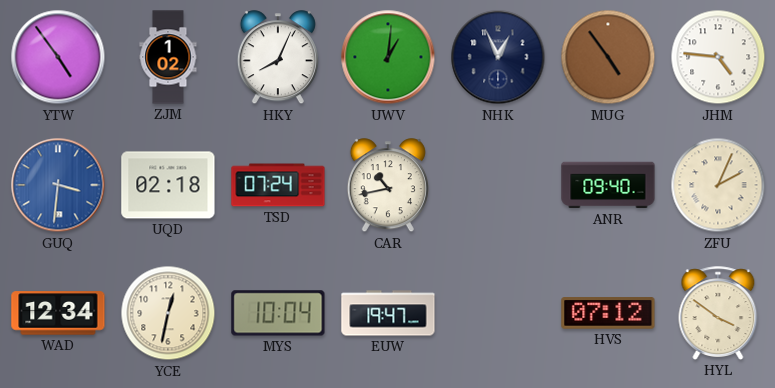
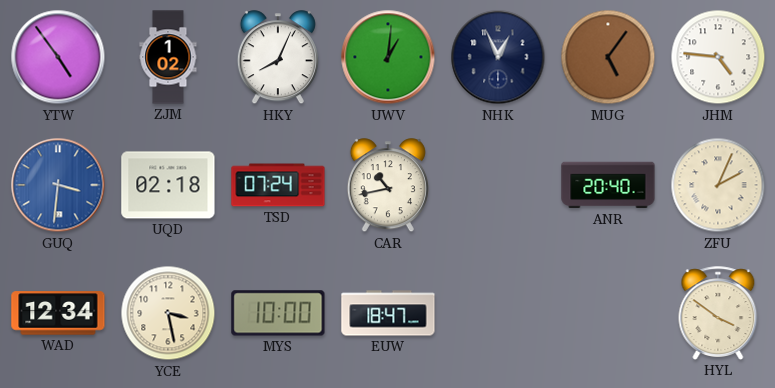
MUG: 4:54 -> 5:06
ANR: 09:40 -> 20:40
YCE: 12:32 -> 3:28
MYS: 10:04 -> 10:00
EUW: 19:47 -> 18:47
HVS: 07:12 -> none
